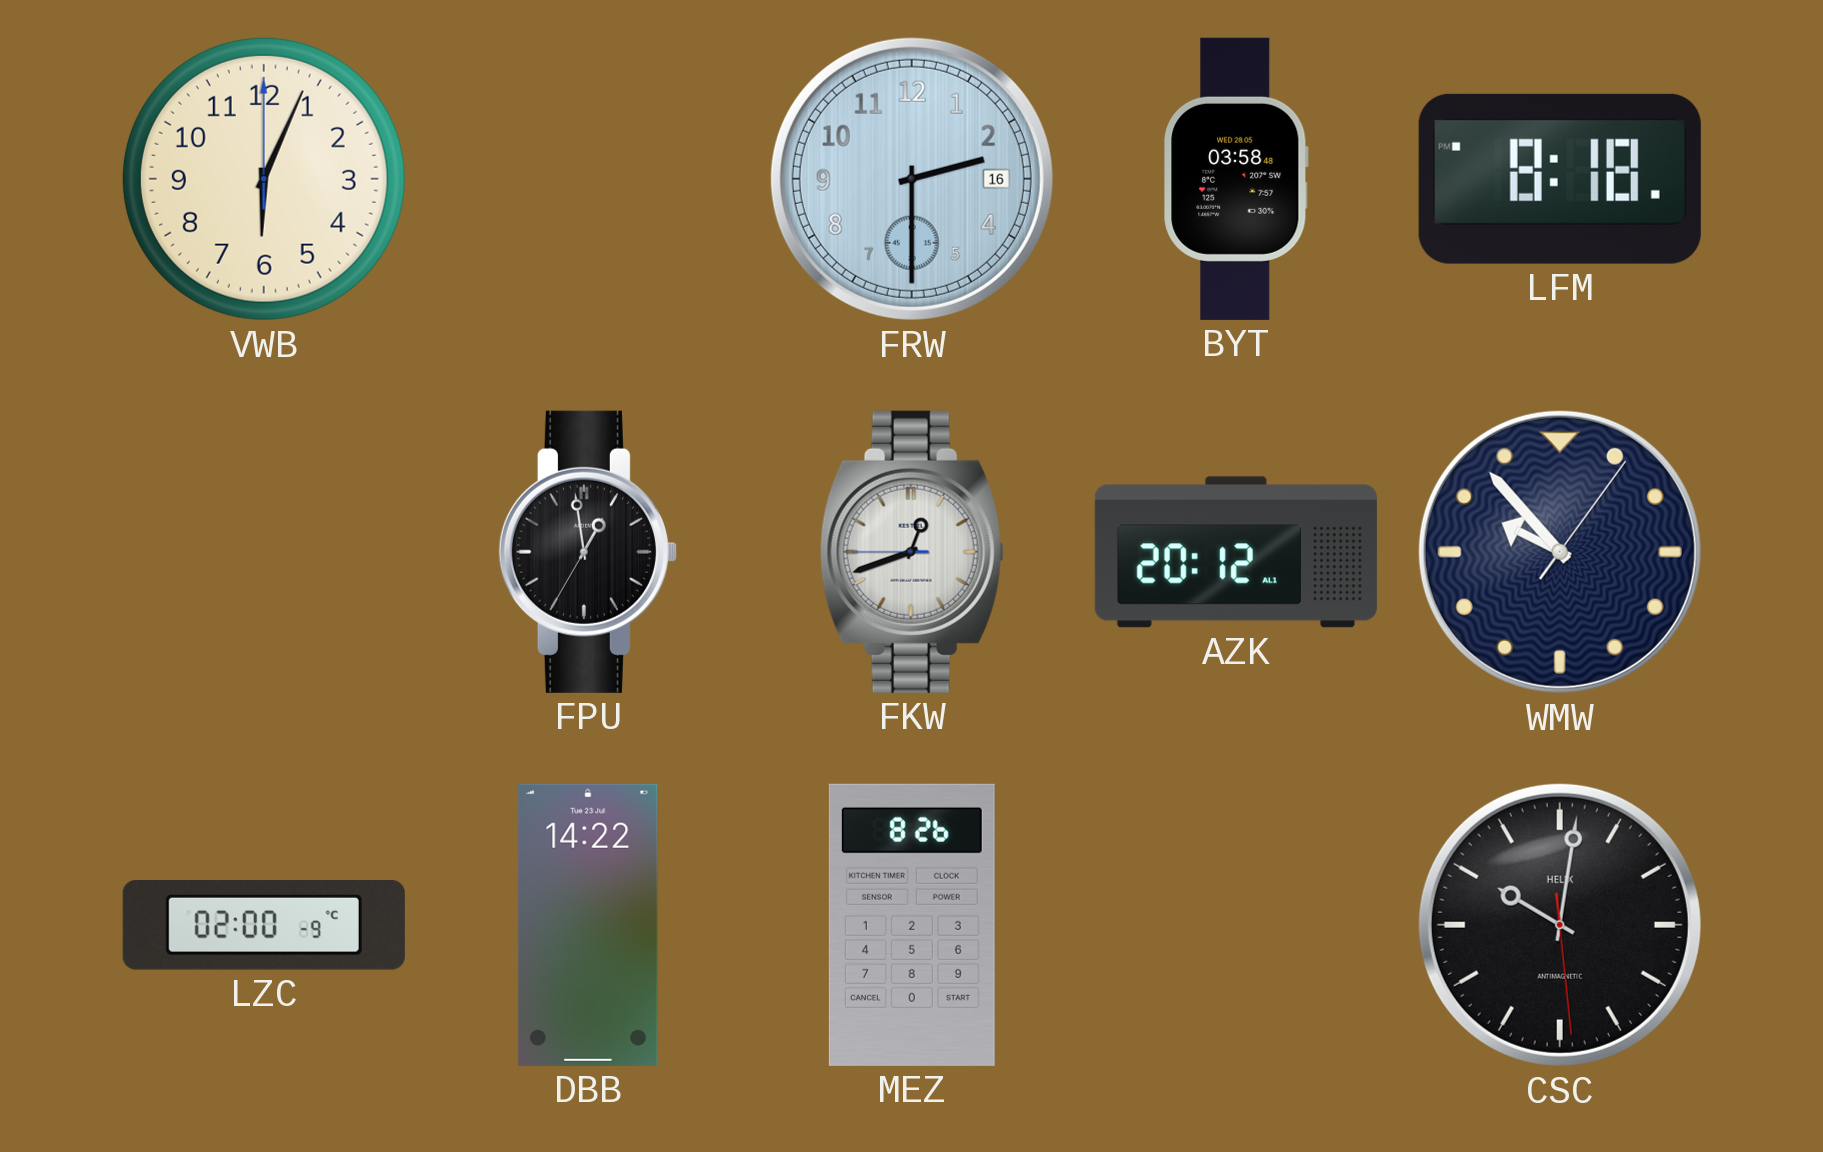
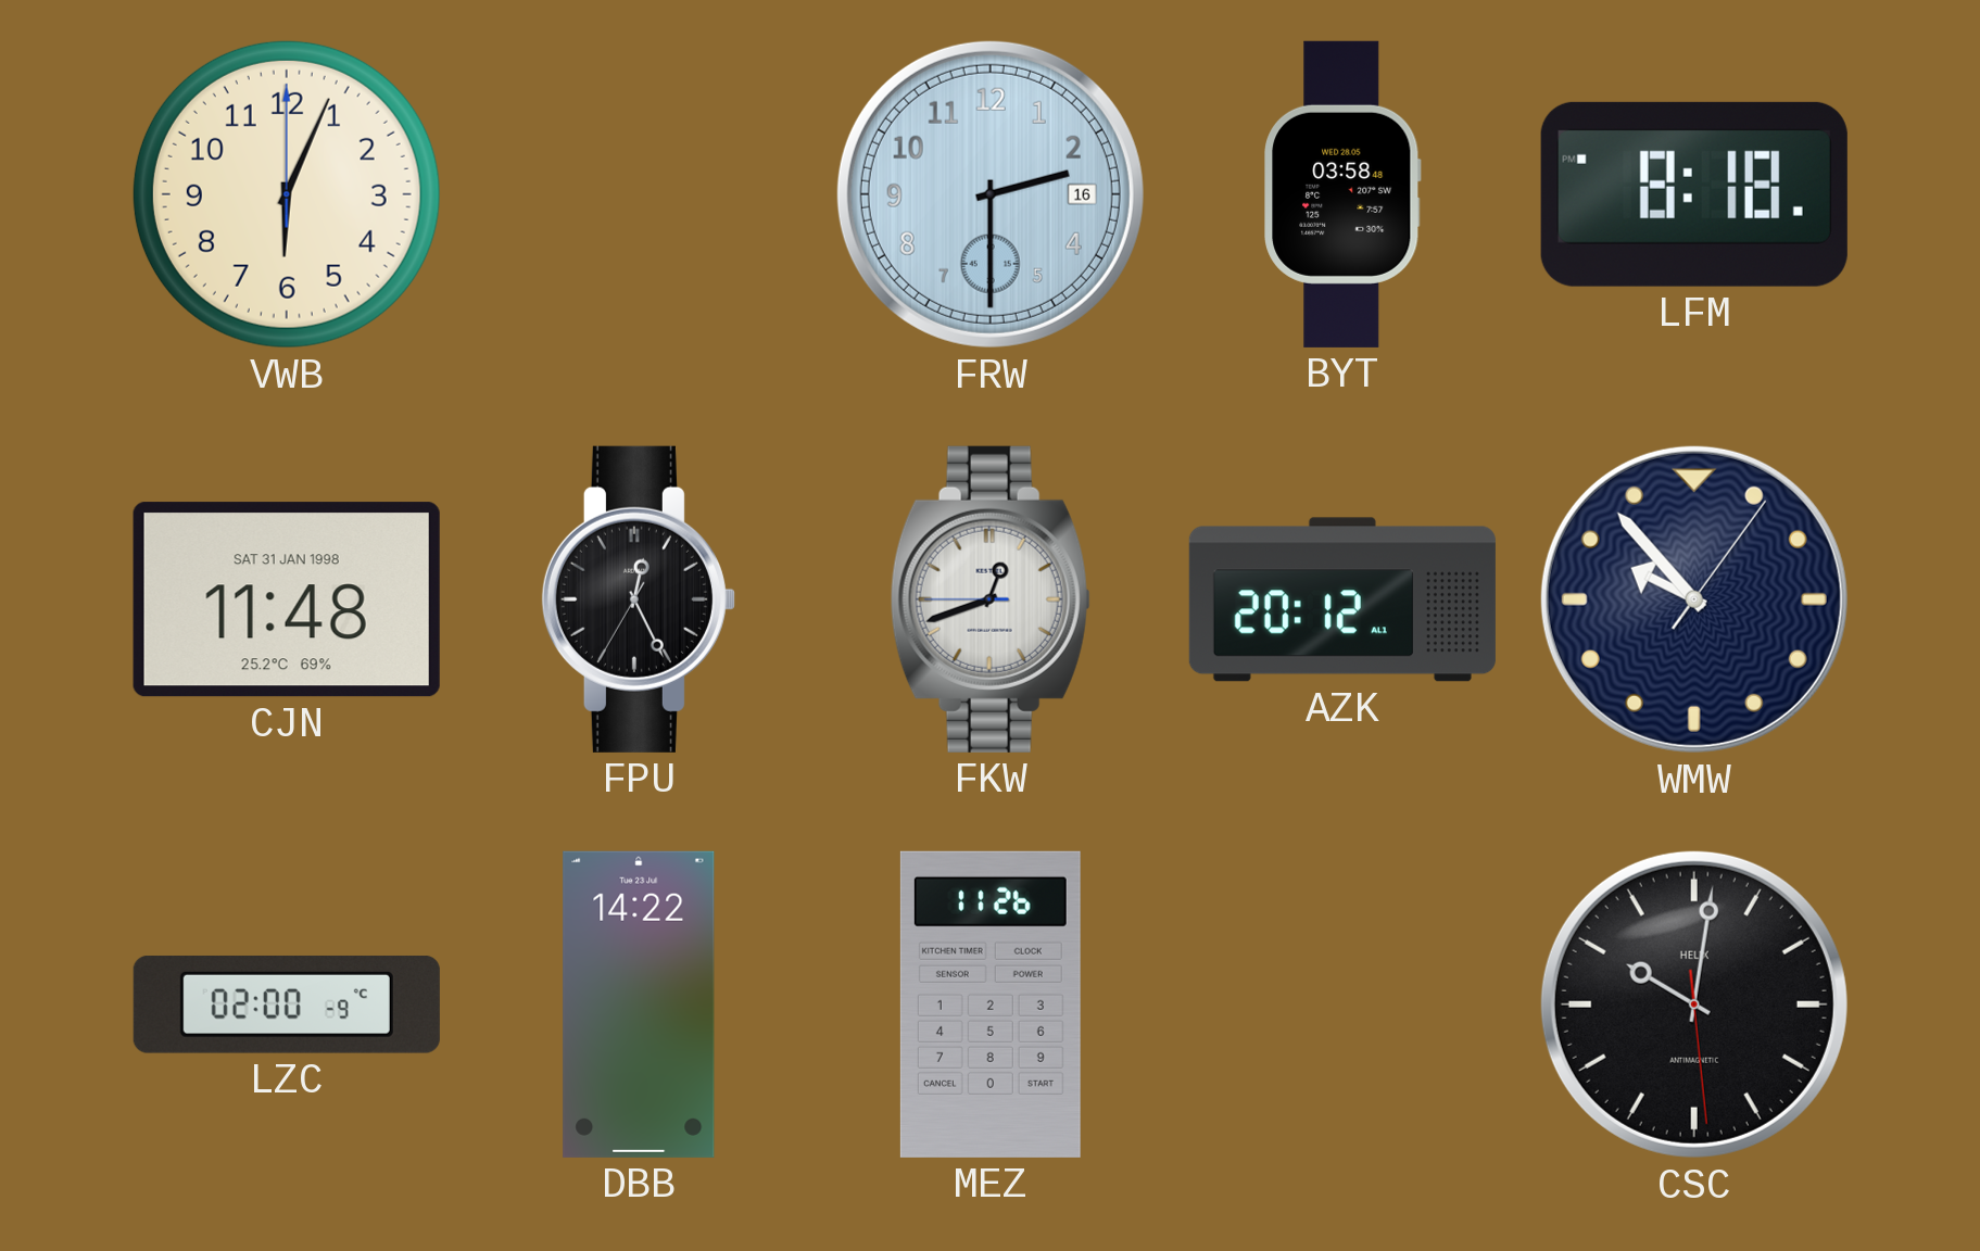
CJN: none -> 11:48
FPU: 12:58 -> 12:25
MEZ: 8:26 -> 11:26
